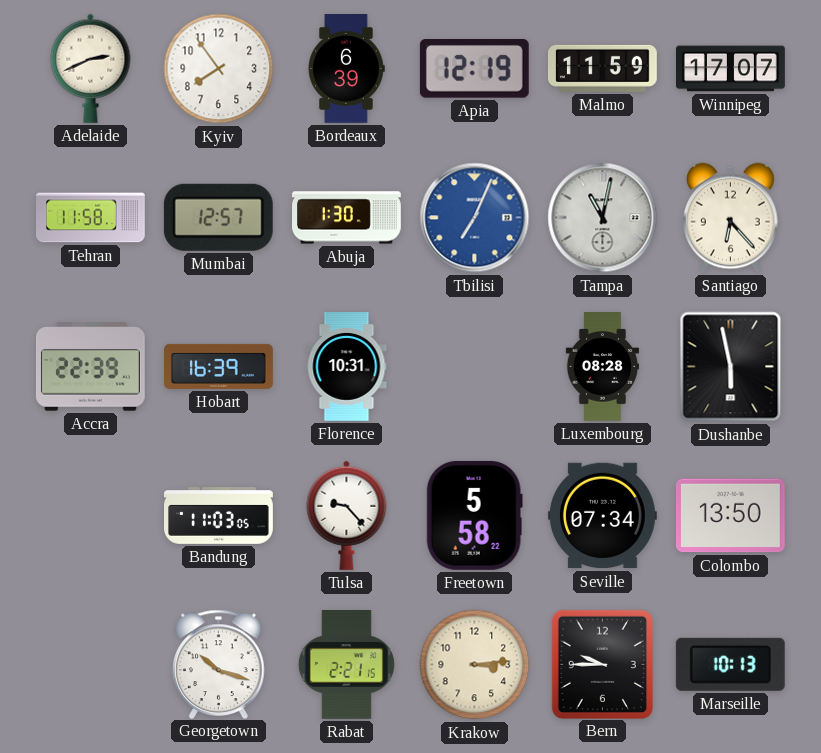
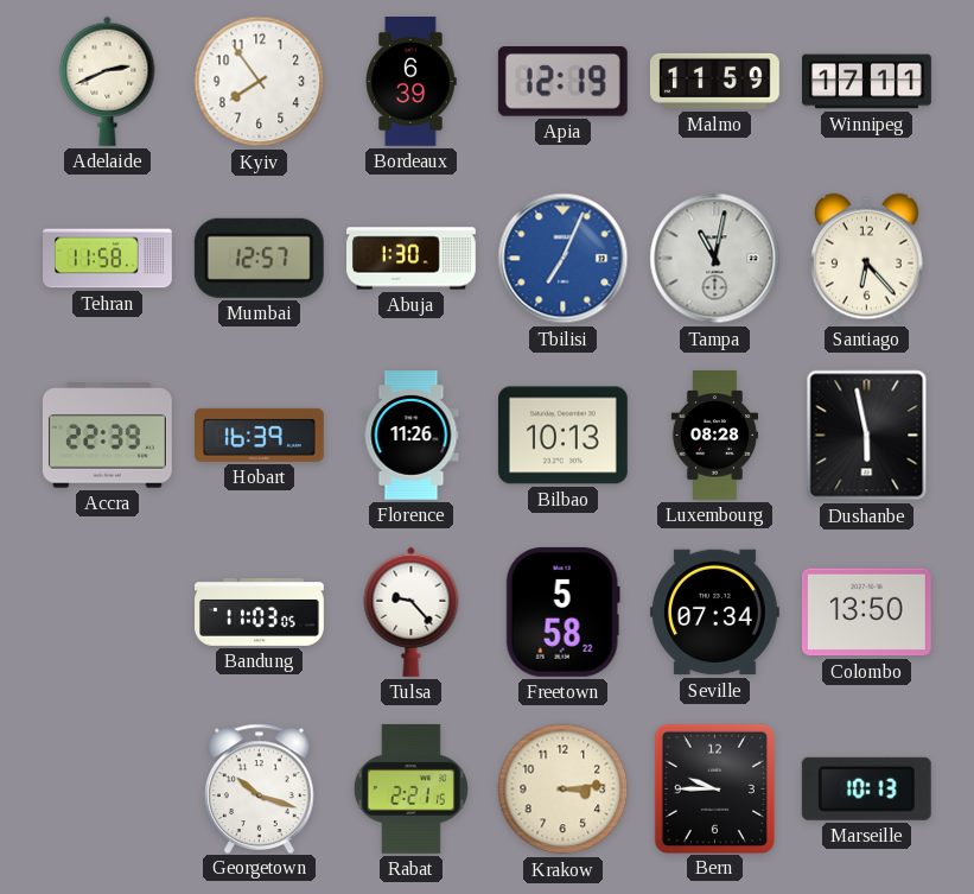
Winnipeg: 17:07 -> 17:11
Florence: 10:31 -> 11:26
Bilbao: none -> 10:13
